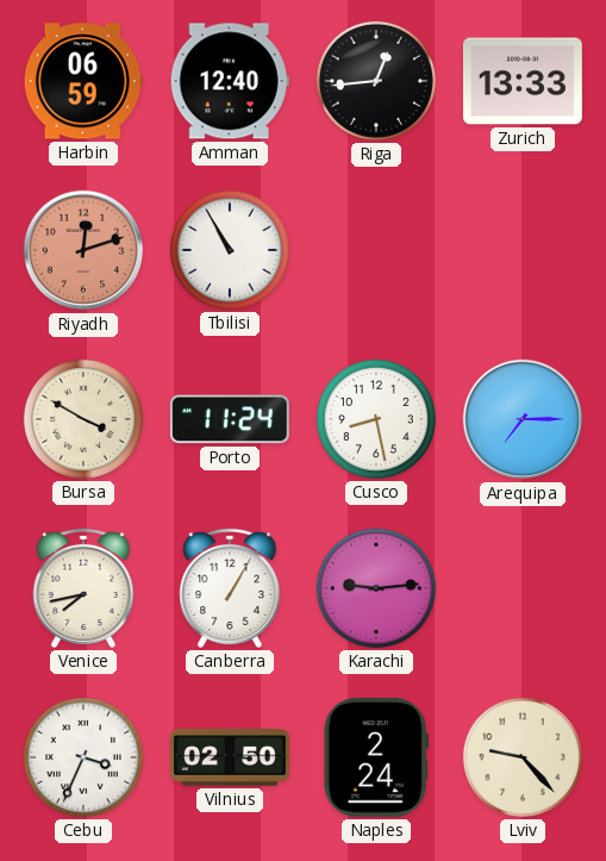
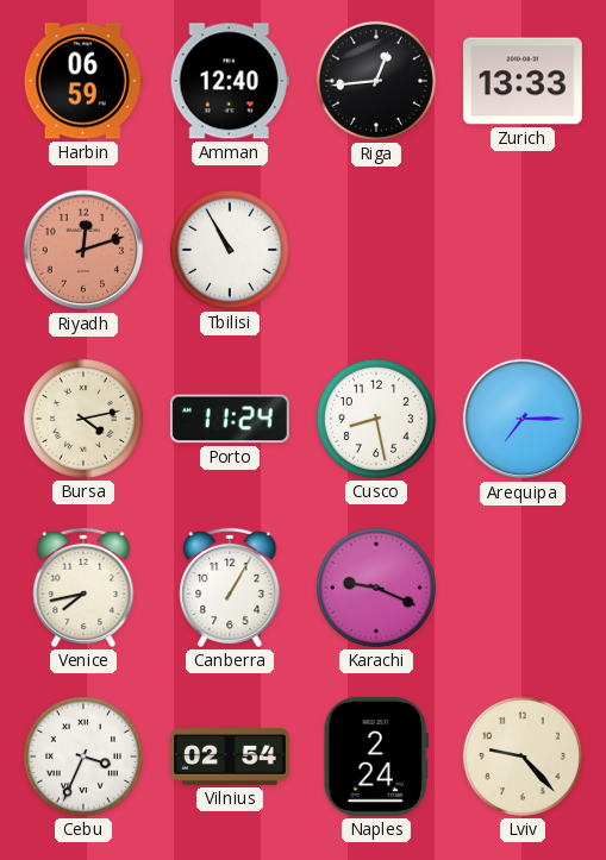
Bursa: 3:50 -> 4:13
Karachi: 9:14 -> 9:19
Vilnius: 02:50 -> 02:54
